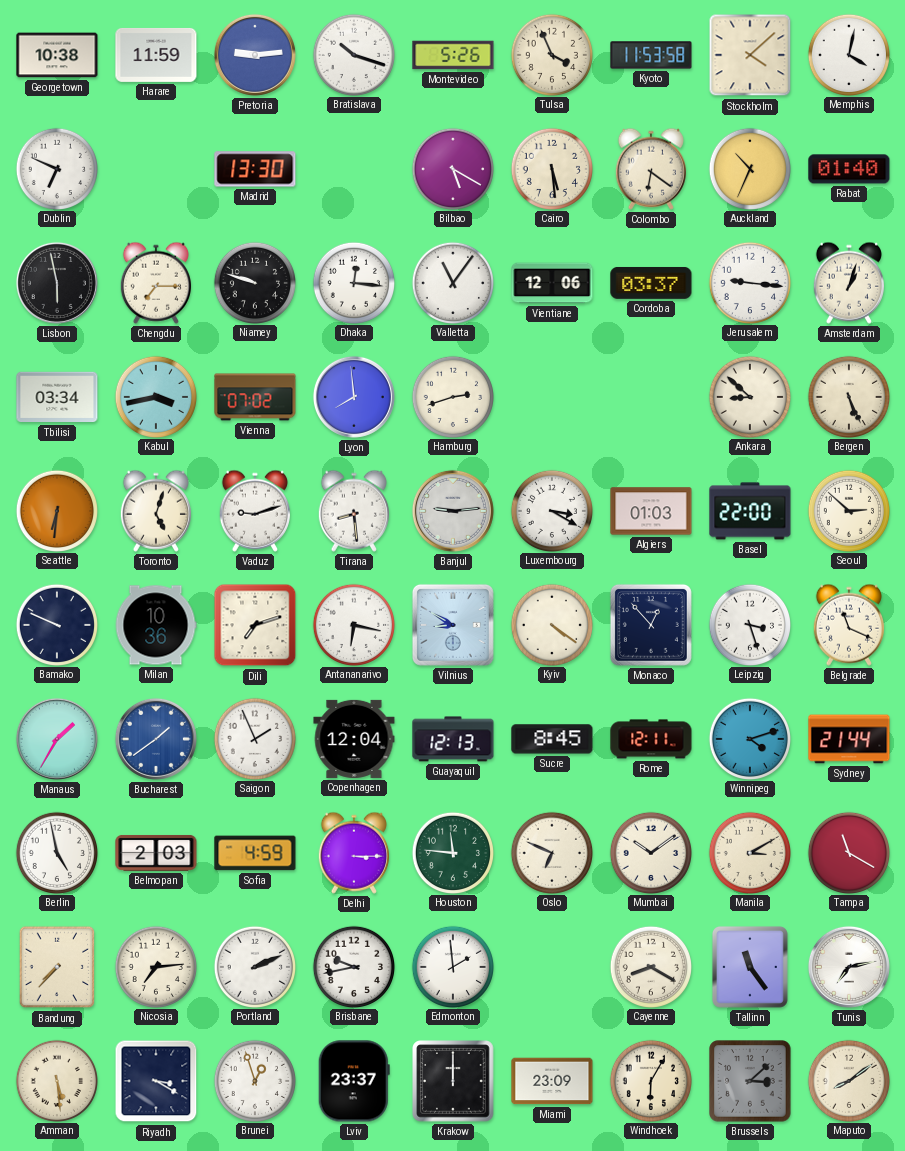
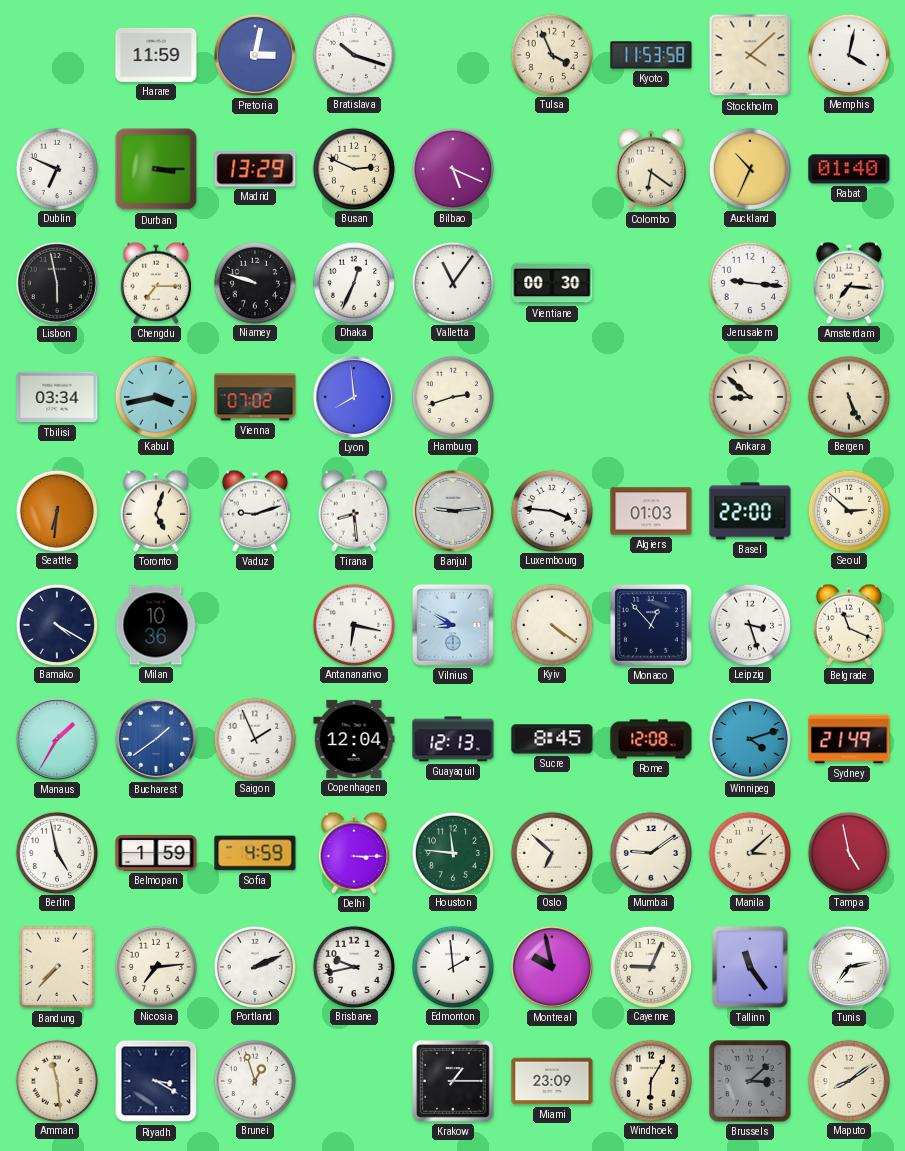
Georgetown: 10:38 -> none
Pretoria: 9:14 -> 3:02
Montevideo: 5:26 -> none
Durban: none -> 3:15
Madrid: 13:30 -> 13:29
Busan: none -> 2:49
Bilbao: 5:20 -> 5:19
Cairo: 5:29 -> none
Dhaka: 12:16 -> 12:34
Vientiane: 12:06 -> 00:30
Cordoba: 03:37 -> none
Amsterdam: 1:03 -> 7:16
Luxembourg: 3:20 -> 3:46
Bamako: 9:49 -> 4:20
Dili: 7:12 -> none
Rome: 12:11 -> 12:08
Sydney: 21:44 -> 21:49
Belmopan: 2:03 -> 1:59
Oslo: 6:49 -> 6:52
Mumbai: 10:09 -> 9:09
Manila: 3:10 -> 3:08
Tampa: 11:20 -> 4:58
Montreal: none -> 9:58
Cayenne: 8:20 -> 9:04
Amman: 5:29 -> 11:29
Lviv: 23:37 -> none
Krakow: 12:00 -> 1:15
